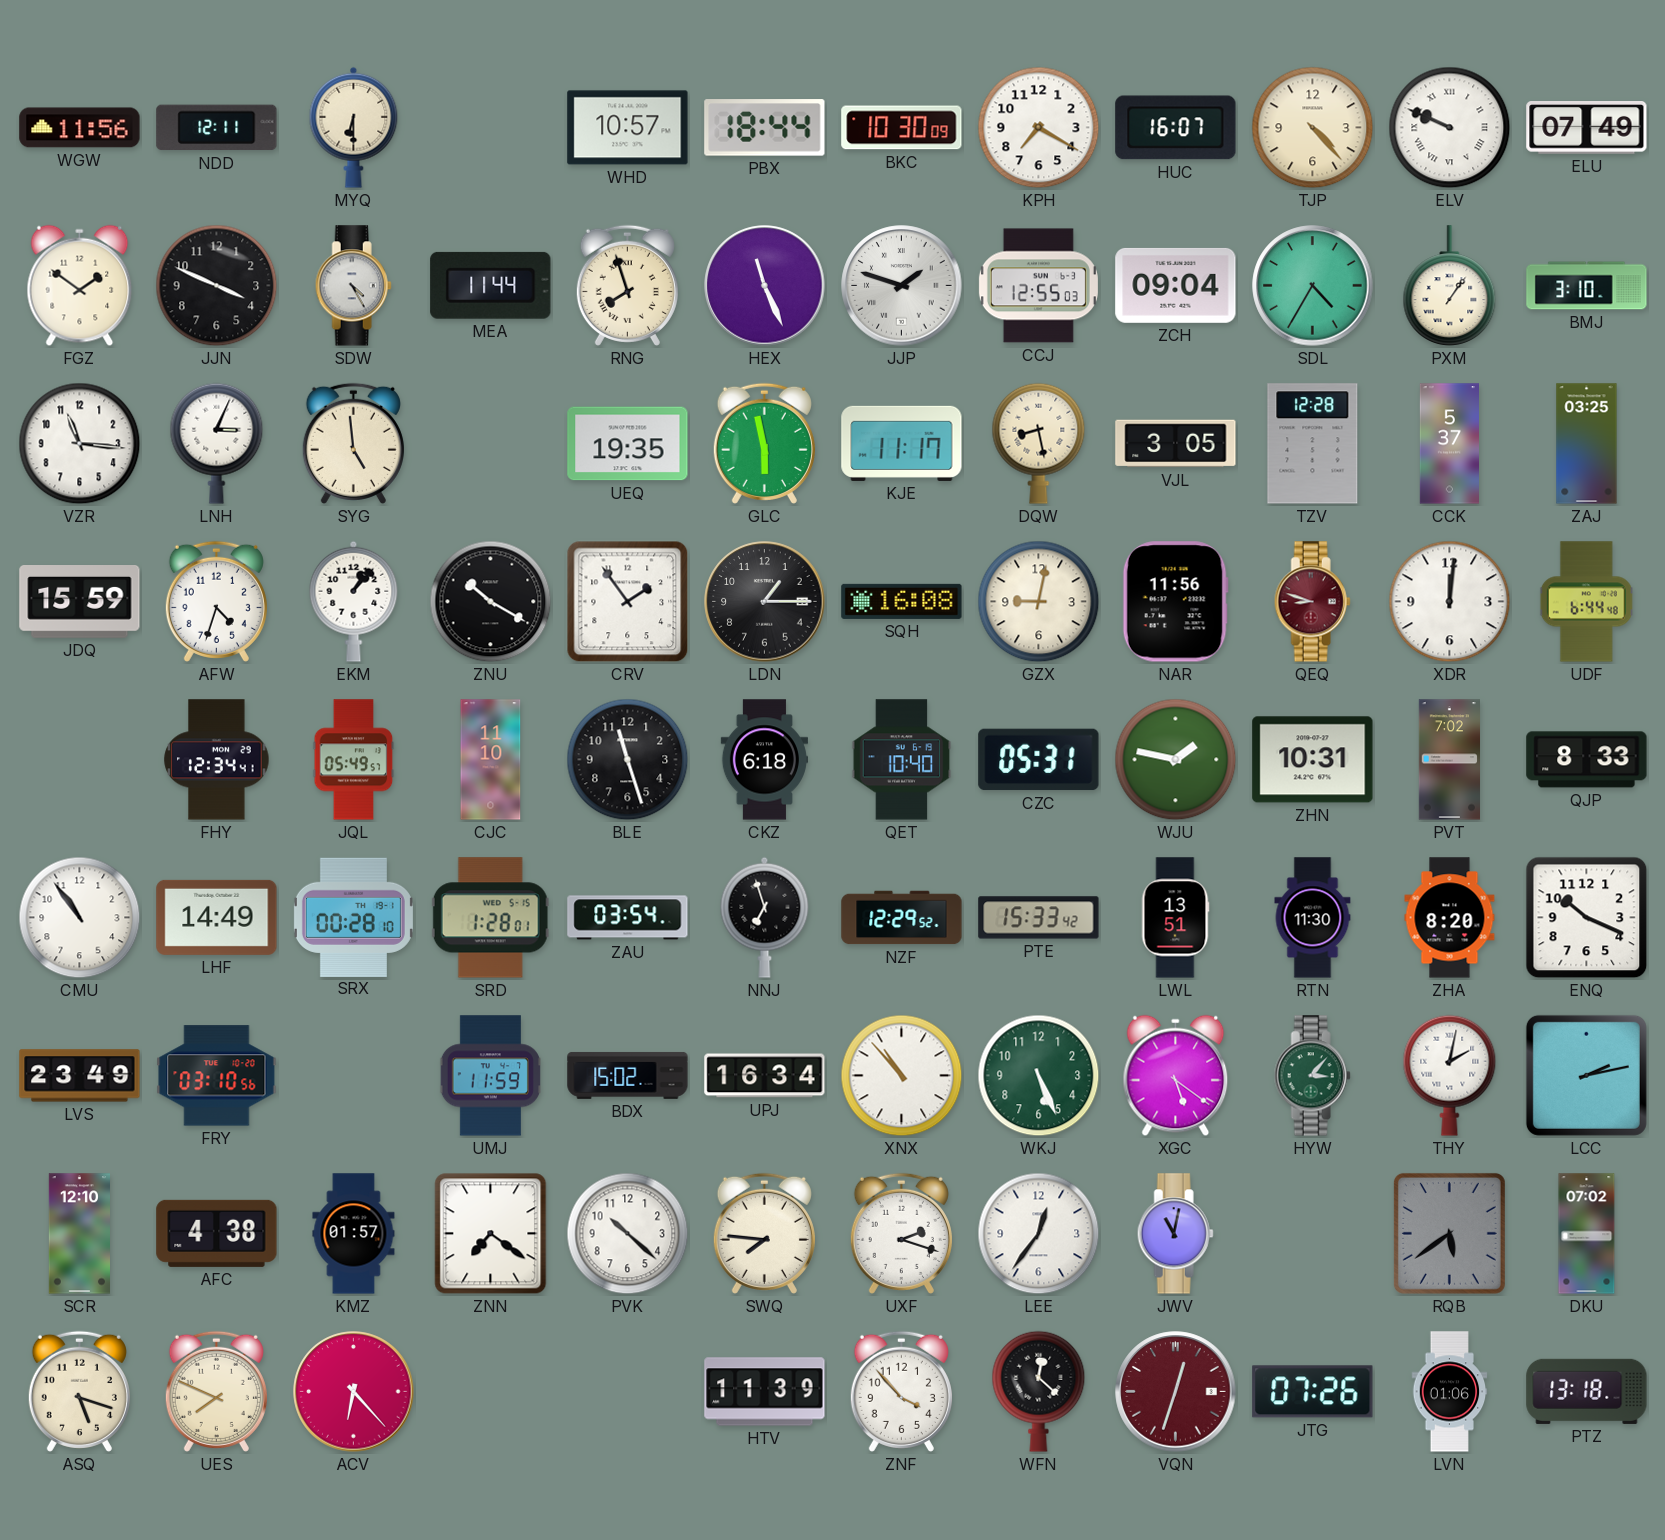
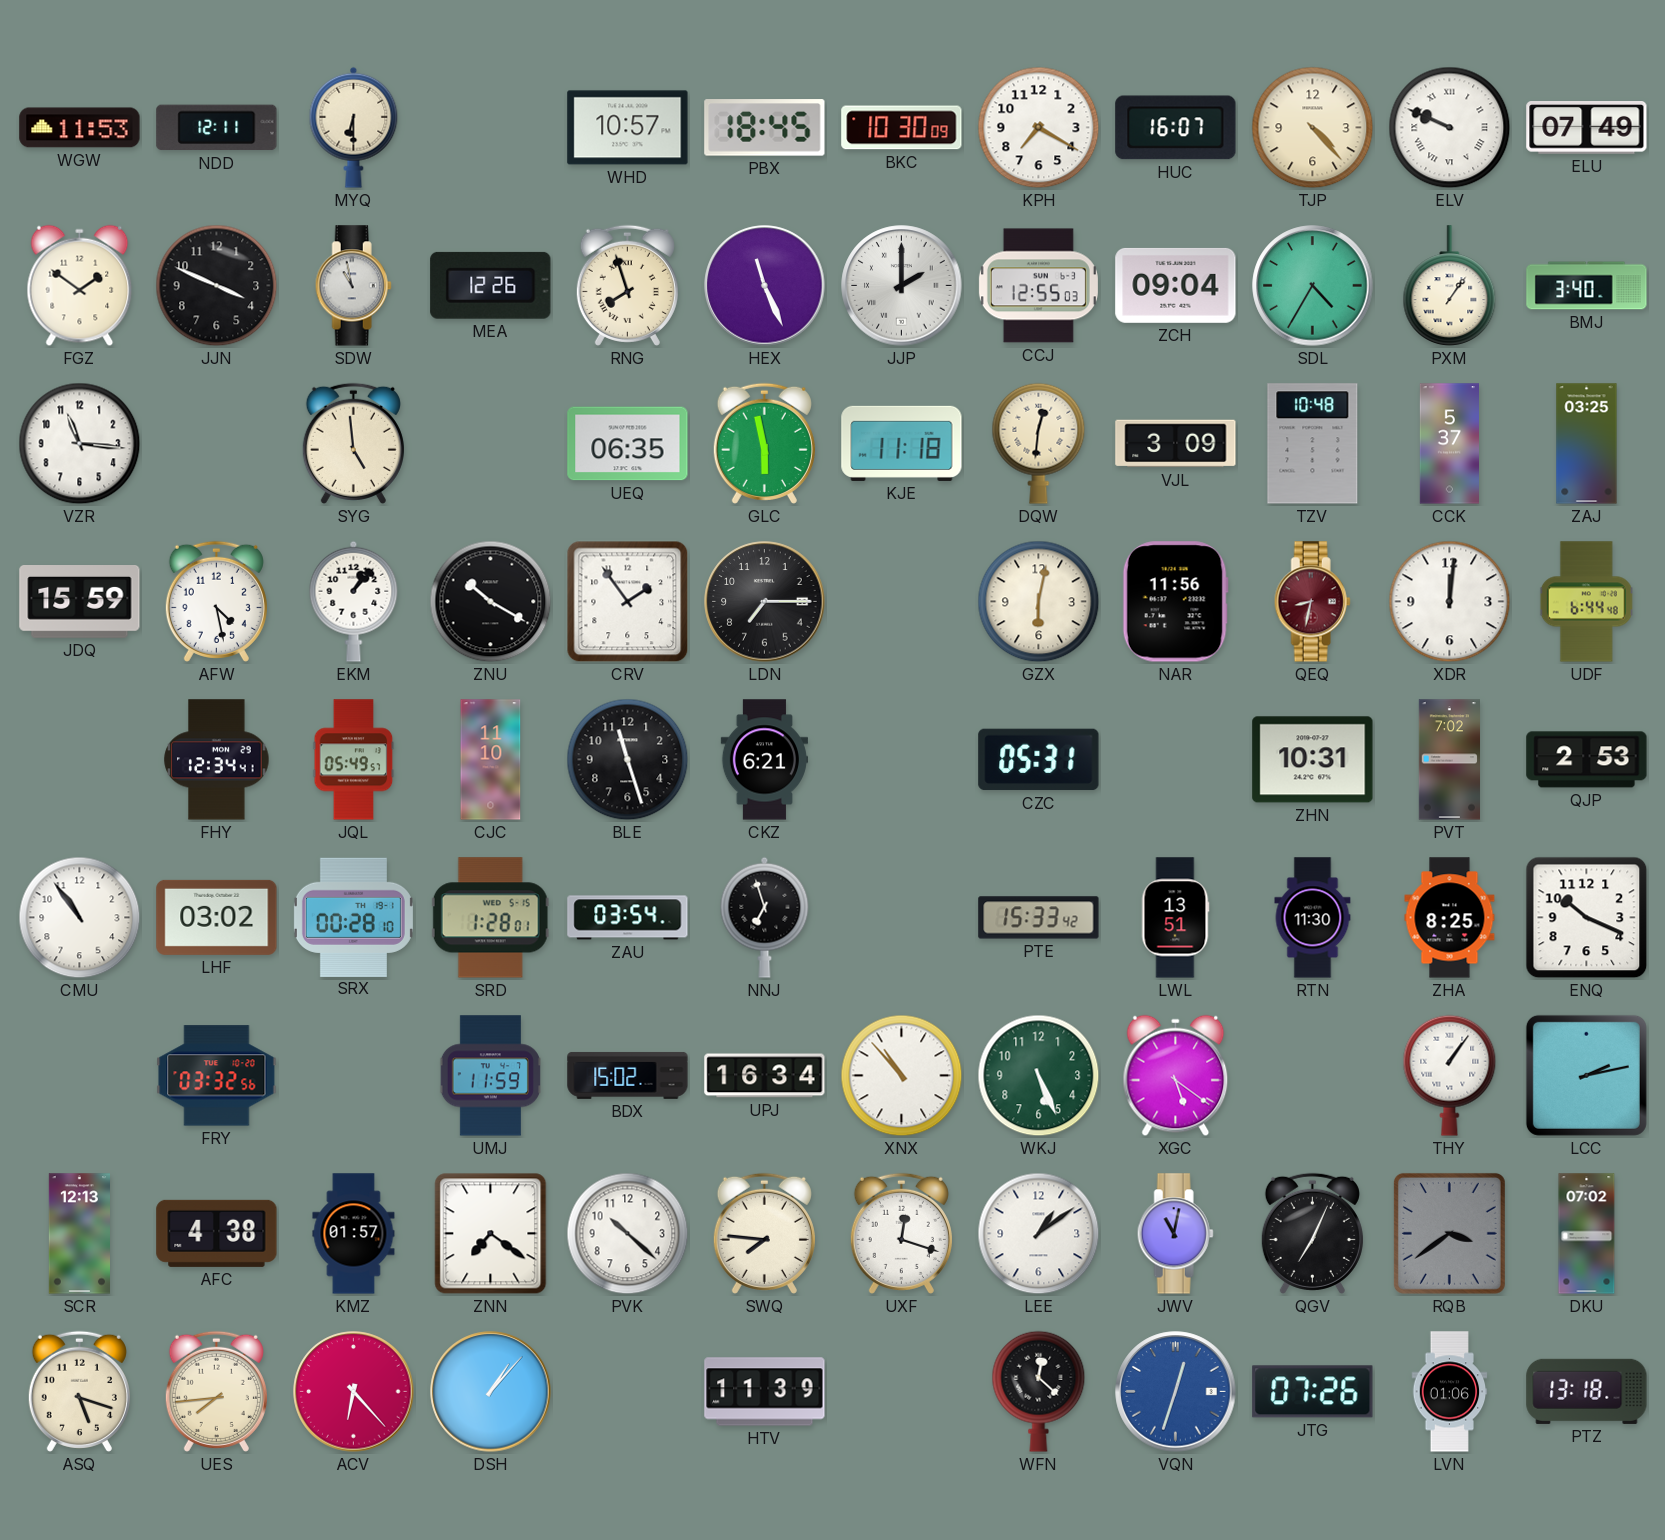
WGW: 11:56 -> 11:53
PBX: 18:44 -> 18:45
SDW: 4:25 -> 10:58
MEA: 11:44 -> 12:26
JJP: 1:48 -> 2:00
BMJ: 3:10 -> 3:40
LNH: 3:04 -> none
UEQ: 19:35 -> 06:35
KJE: 11:17 -> 11:18
DQW: 8:28 -> 12:31
VJL: 3:05 -> 3:09
TZV: 12:28 -> 10:48
AFW: 4:33 -> 4:28
LDN: 1:15 -> 7:15
SQH: 16:08 -> none
GZX: 9:02 -> 6:02
QEQ: 8:48 -> 8:32
CKZ: 6:18 -> 6:21
QET: 10:40 -> none
WJU: 1:47 -> none
QJP: 8:33 -> 2:53
LHF: 14:49 -> 03:02
NZF: 12:29 -> none
ZHA: 8:20 -> 8:25
LVS: 23:49 -> none
FRY: 03:10 -> 03:32
HYW: 3:07 -> none
THY: 2:02 -> 1:06
SCR: 12:10 -> 12:13
UXF: 2:18 -> 12:18
LEE: 12:36 -> 1:09
QGV: none -> 7:04
RQB: 5:39 -> 3:39
UES: 7:49 -> 7:44
DSH: none -> 1:07
ZNF: 3:53 -> none
VQN dial: burgundy -> blue
